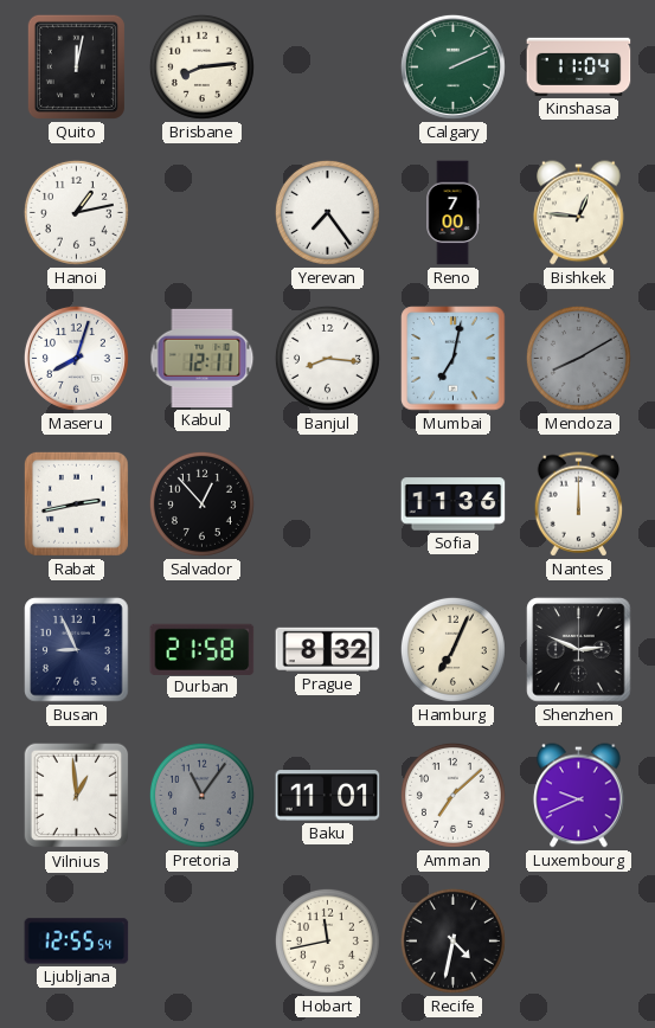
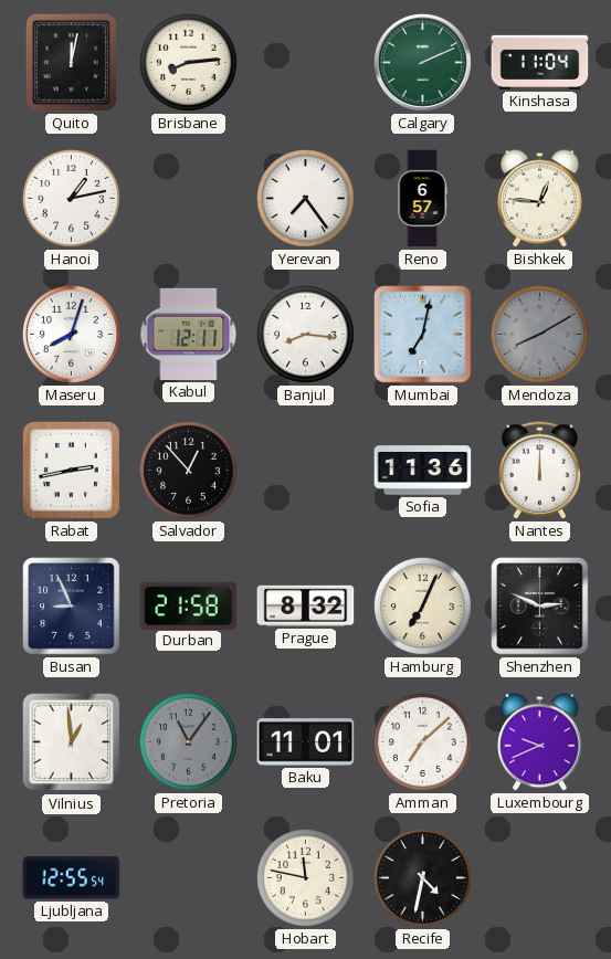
Reno: 7:00 -> 6:57
Hobart: 11:43 -> 11:47
